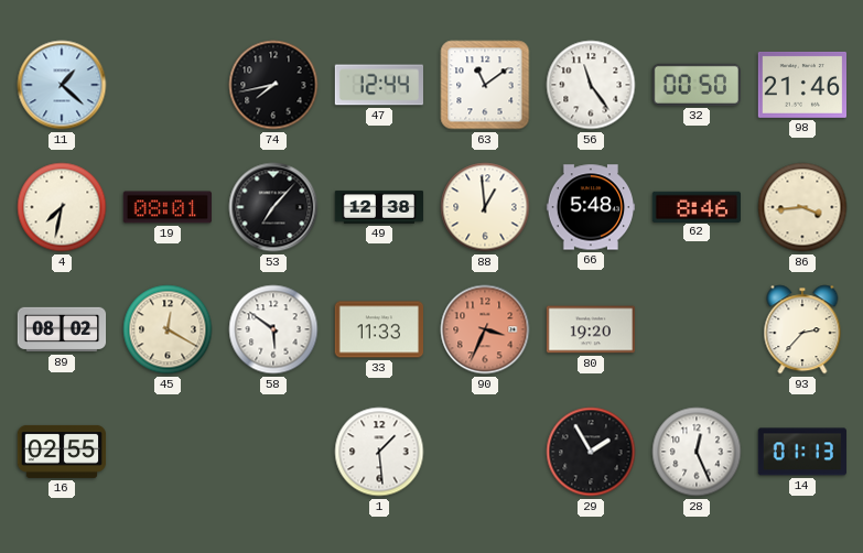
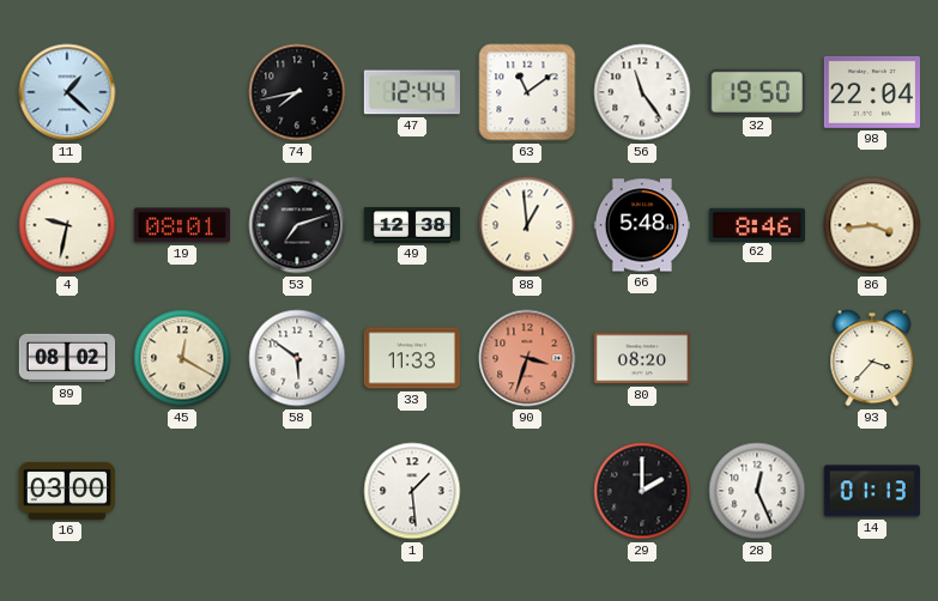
32: 00:50 -> 19:50
98: 21:46 -> 22:04
4: 7:32 -> 9:32
53: 7:07 -> 7:12
90: 3:34 -> 3:33
80: 19:20 -> 08:20
93: 2:37 -> 3:37
16: 02:55 -> 03:00
29: 1:55 -> 2:00
